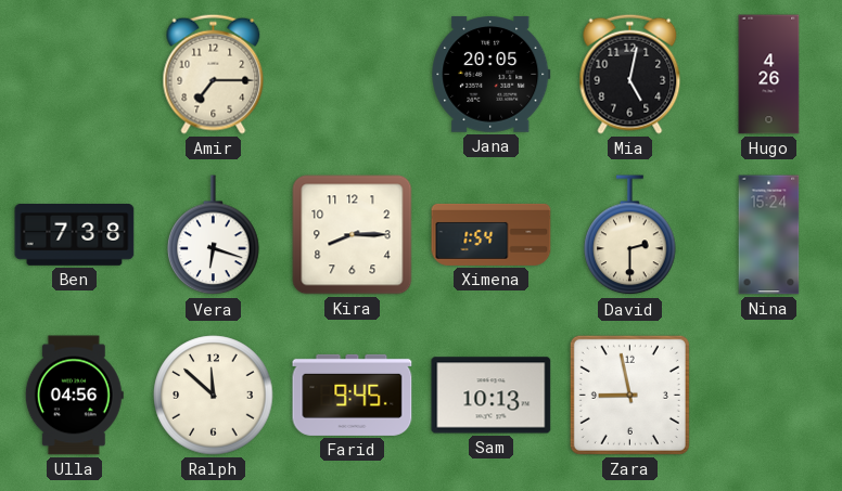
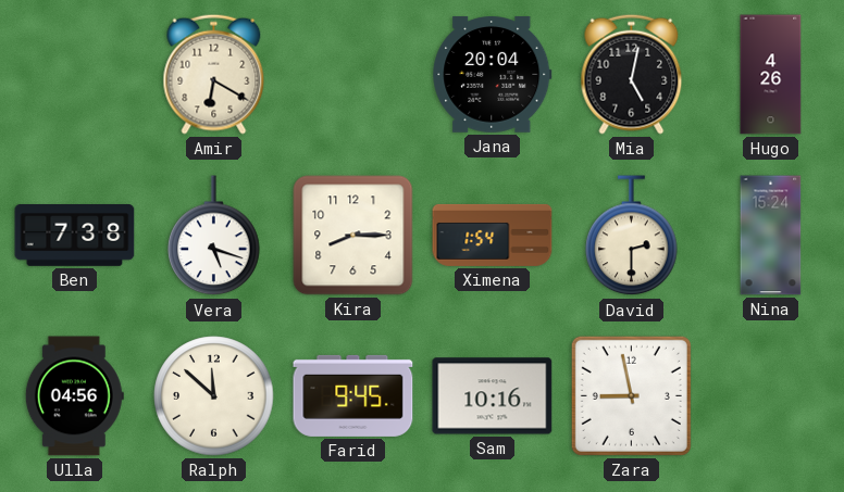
Amir: 7:15 -> 6:20
Jana: 20:05 -> 20:04
Vera: 6:18 -> 5:18
Sam: 10:13 -> 10:16
